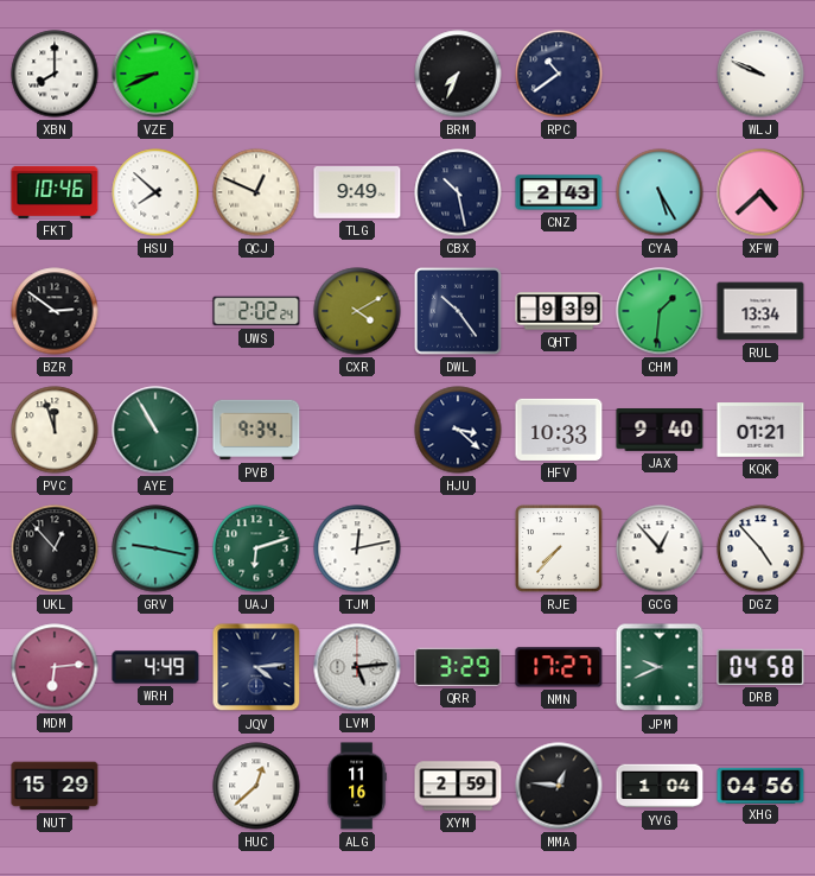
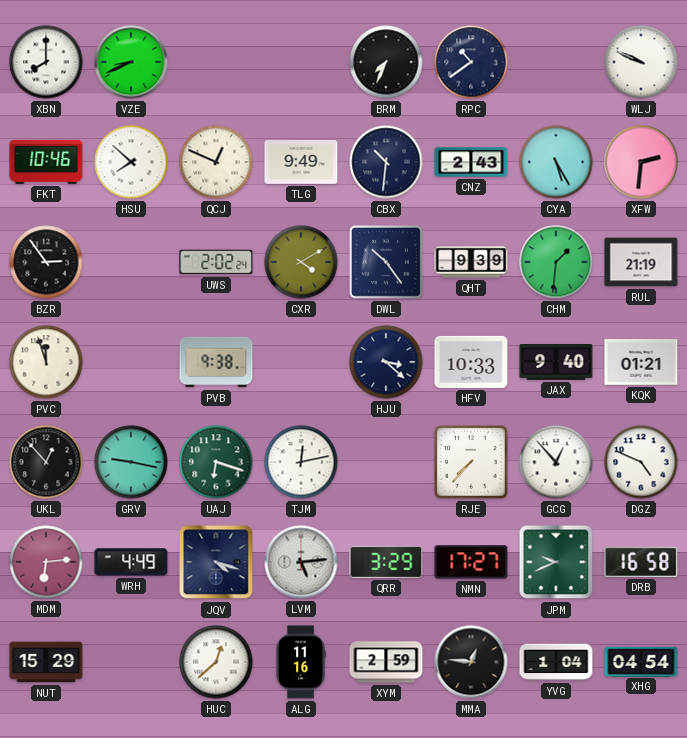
CBX: 10:28 -> 10:31
XFW: 4:38 -> 2:31
BZR: 2:51 -> 2:54
RUL: 13:34 -> 21:19
AYE: 10:55 -> none
PVB: 9:34 -> 9:38
UAJ: 6:12 -> 6:18
DGZ: 4:53 -> 4:49
JQV: 4:14 -> 4:18
DRB: 04:58 -> 16:58
XHG: 04:56 -> 04:54
